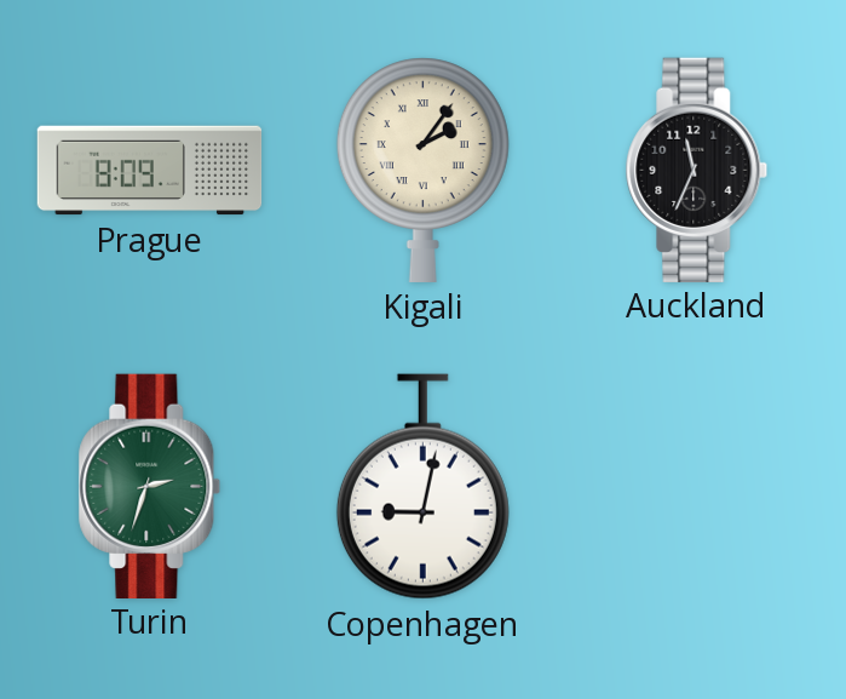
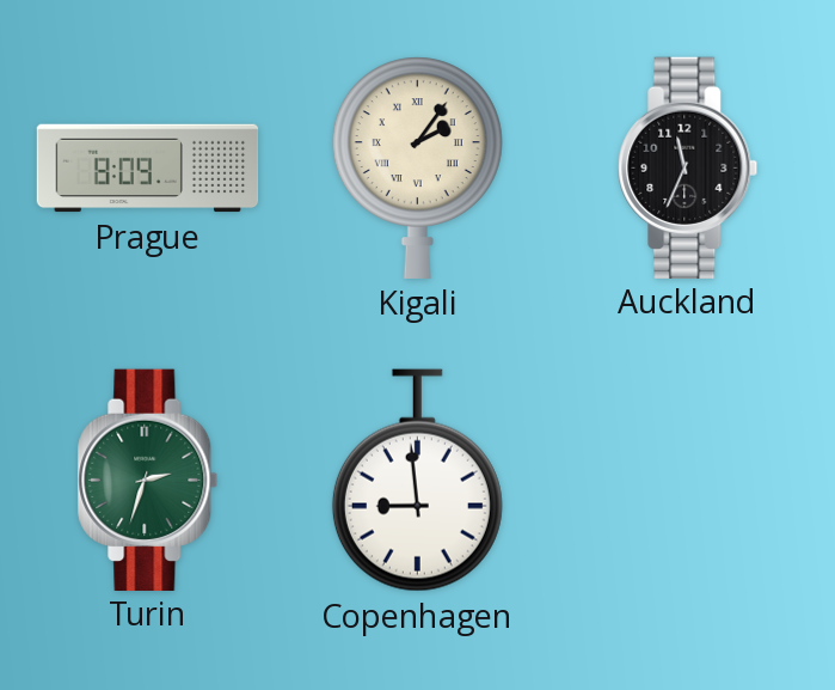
Copenhagen: 9:02 -> 8:59
